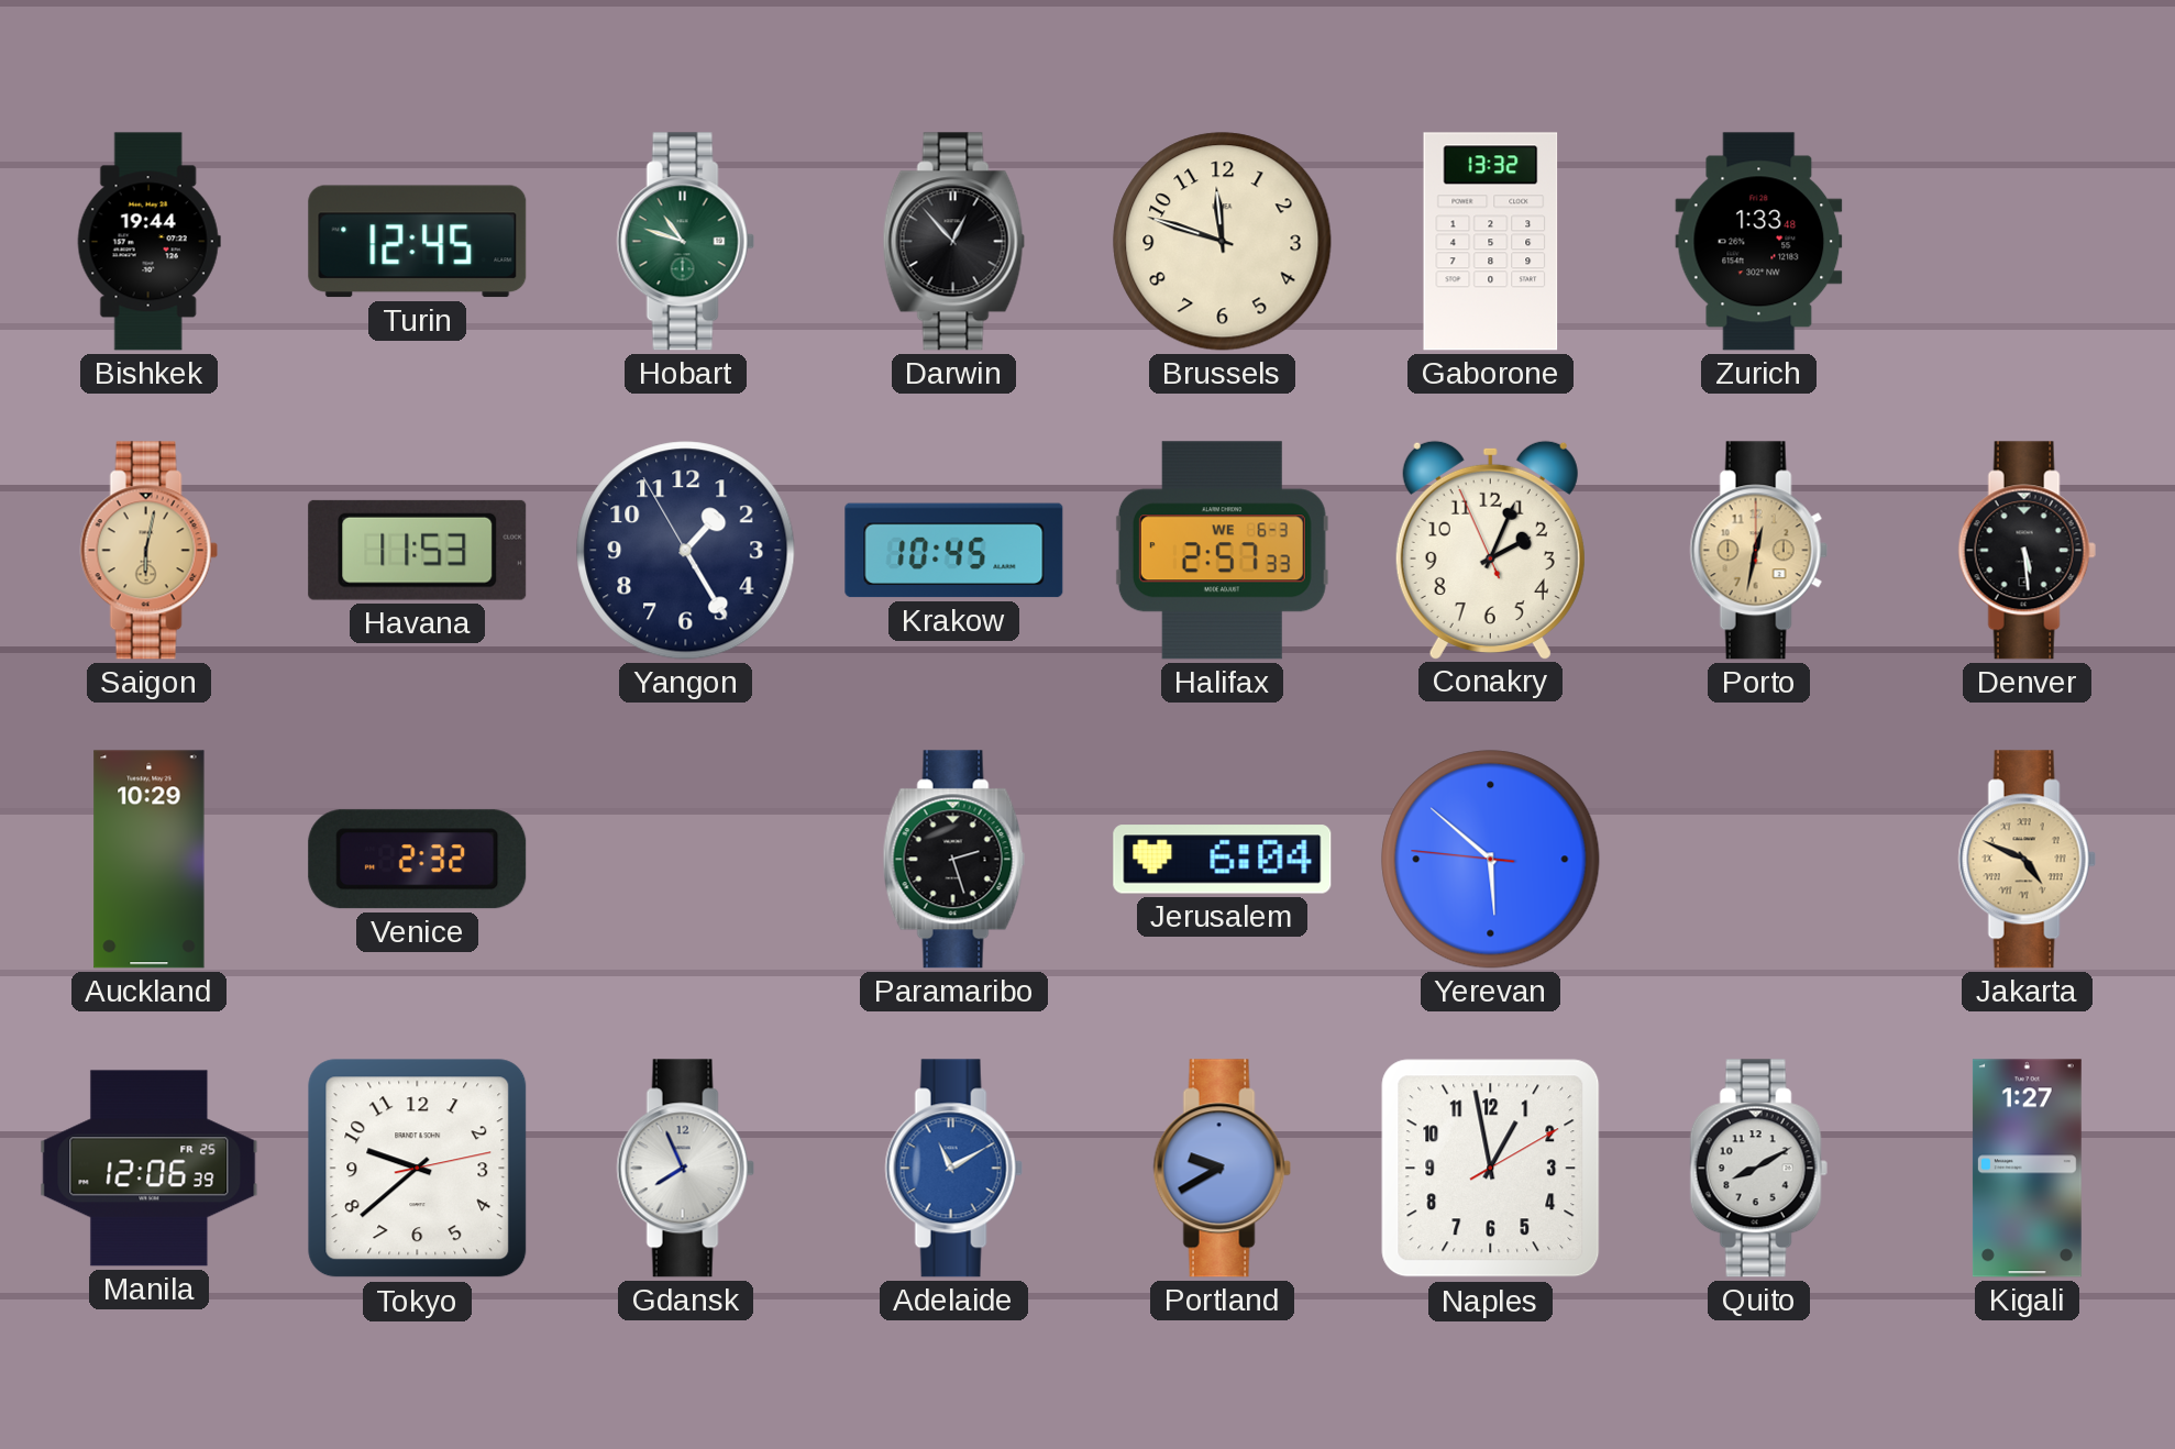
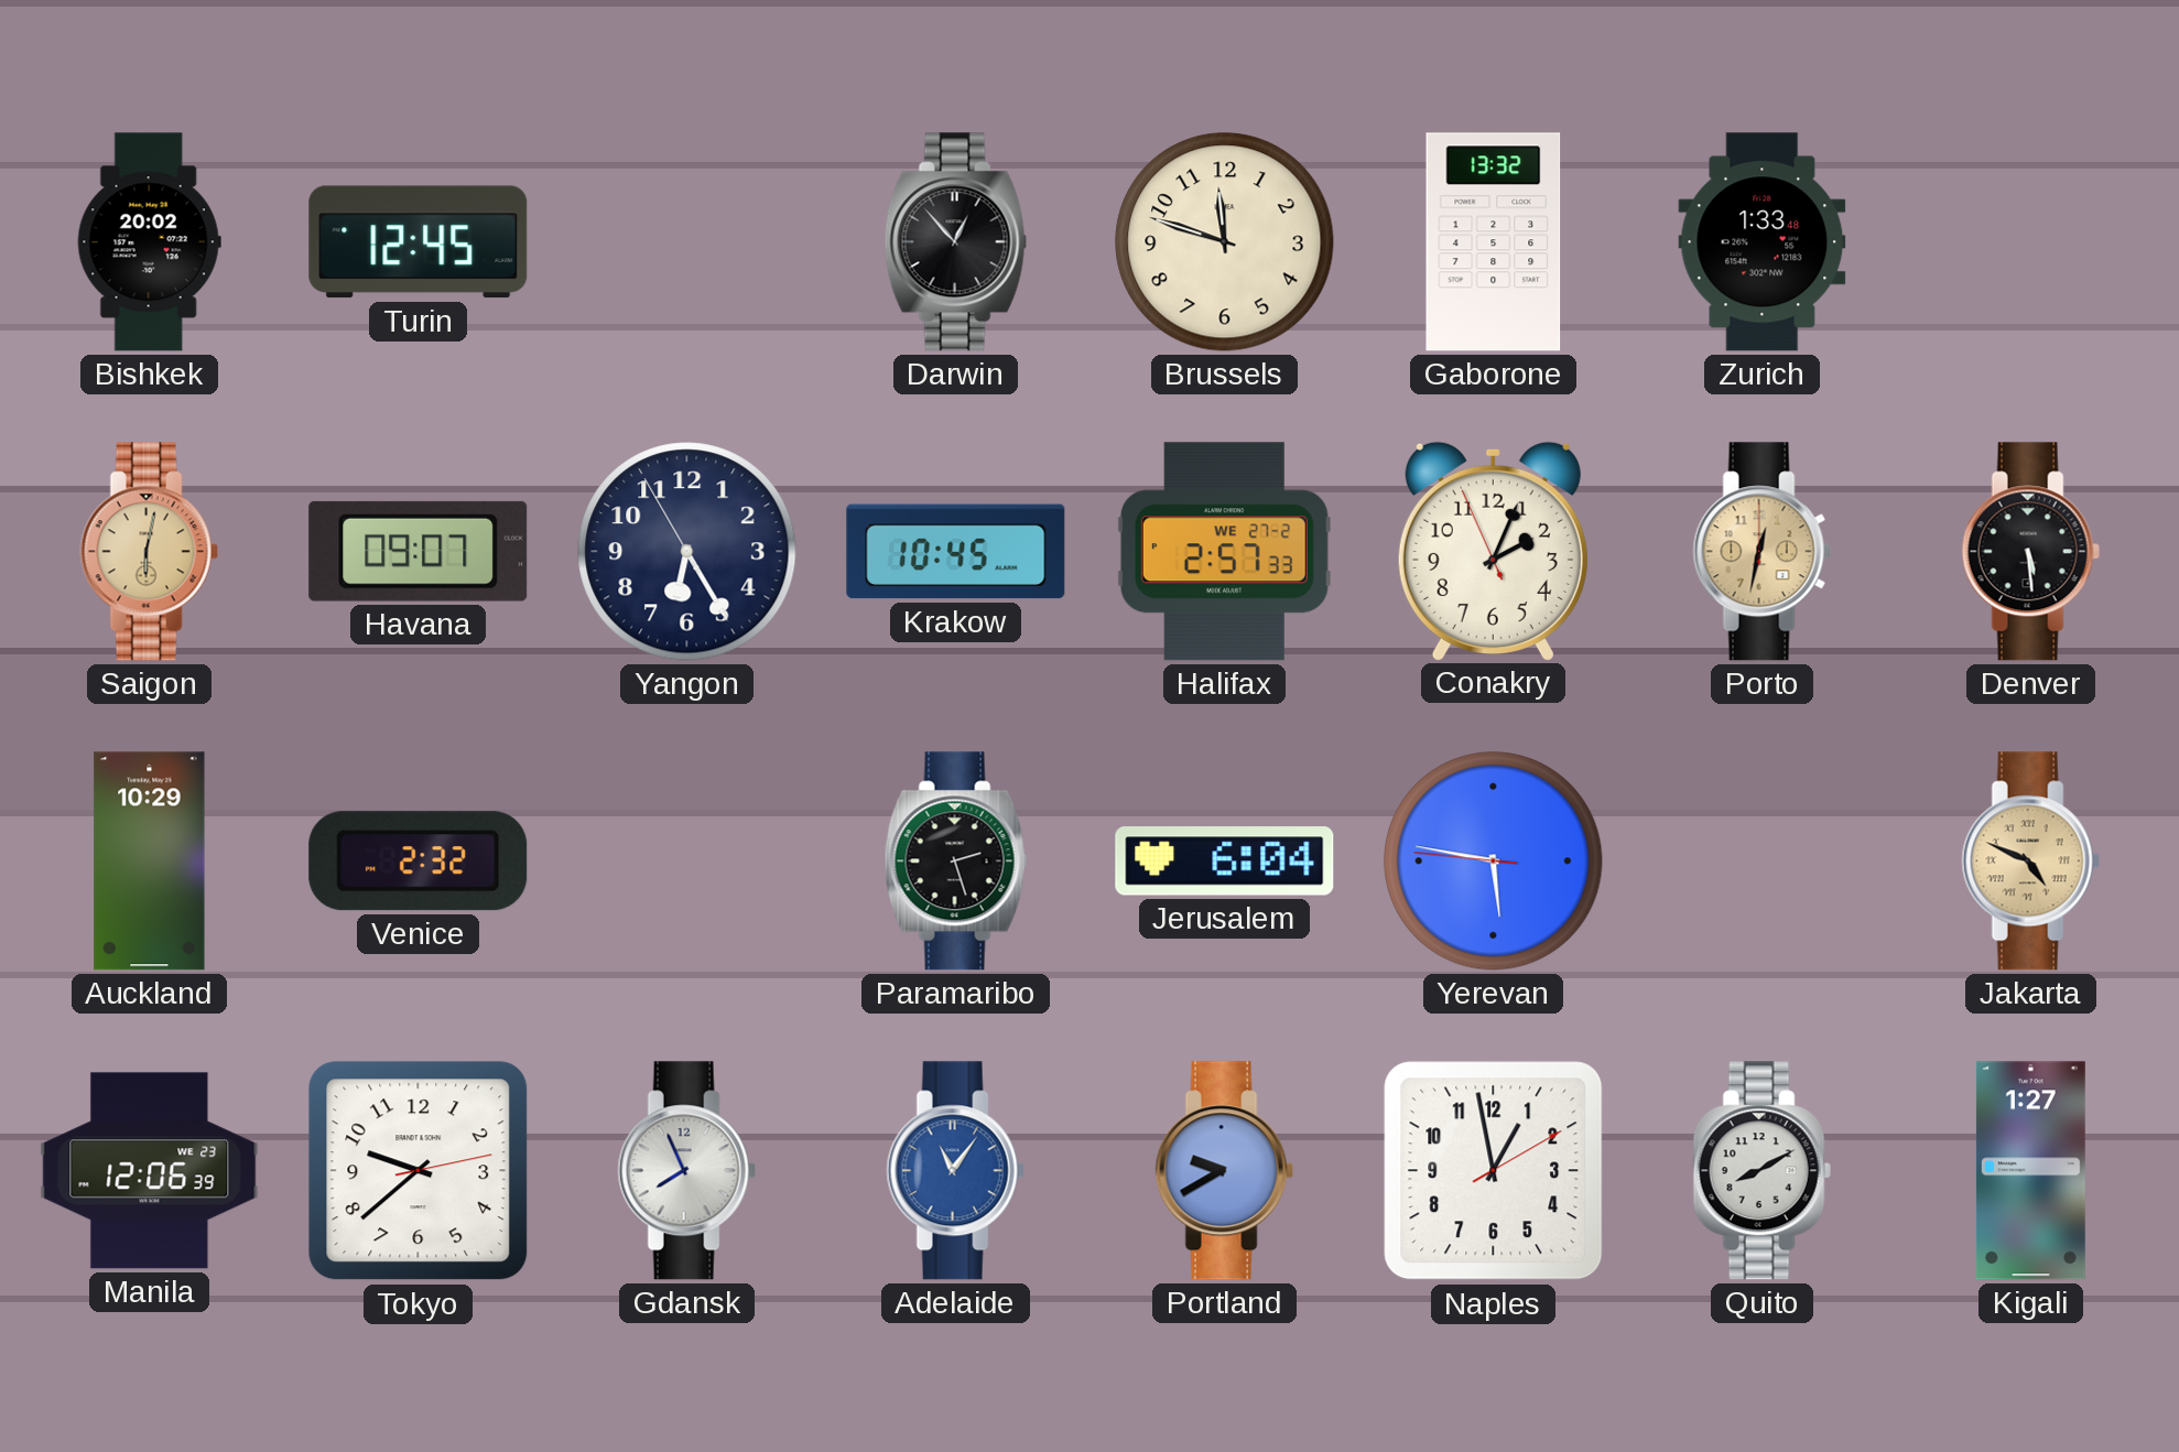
Bishkek: 19:44 -> 20:02
Hobart: 10:48 -> none
Havana: 11:53 -> 09:07
Yangon: 1:24 -> 6:24
Halifax date: WE 6-3 -> WE 27-2
Yerevan: 5:51 -> 5:46
Manila date: FR 25 -> WE 23
Adelaide: 11:10 -> 11:06
